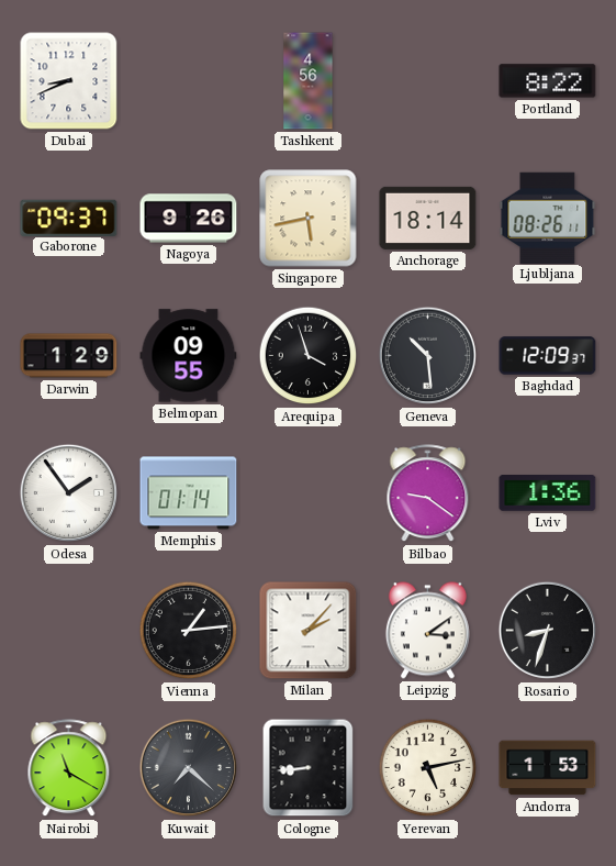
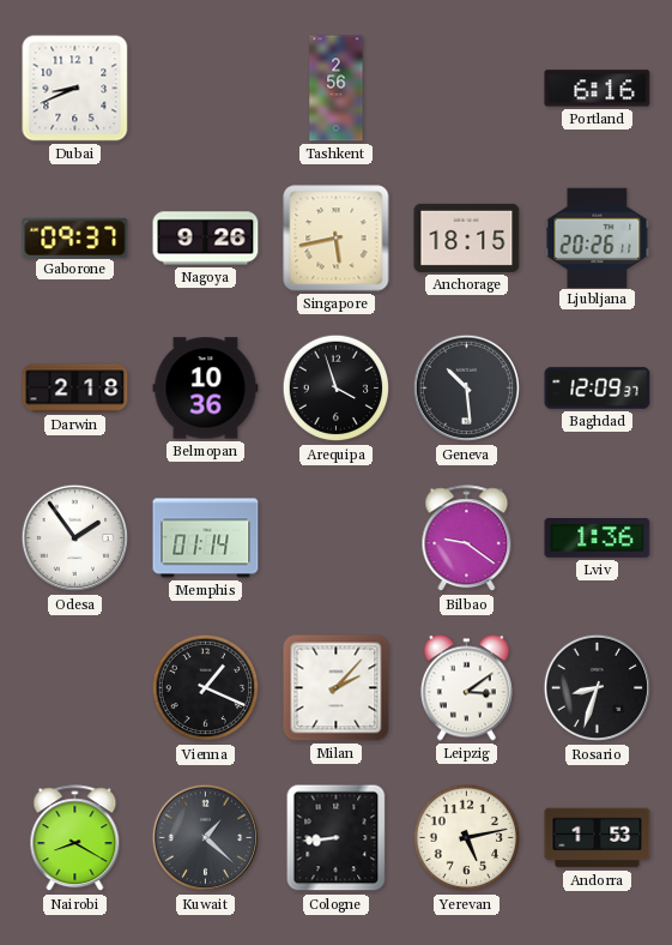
Tashkent: 4:56 -> 2:56
Portland: 8:22 -> 6:16
Anchorage: 18:14 -> 18:15
Ljubljana: 08:26 -> 20:26
Darwin: 1:29 -> 2:18
Belmopan: 09:55 -> 10:36
Vienna: 1:14 -> 1:19
Nairobi: 11:20 -> 8:20
Kuwait: 7:22 -> 1:22
